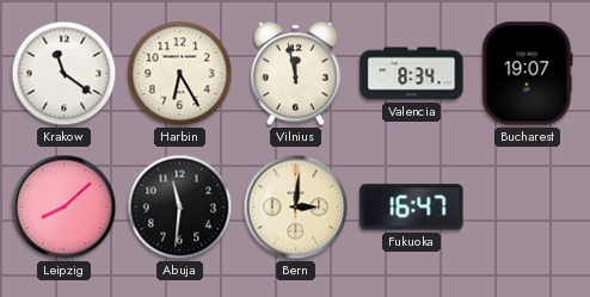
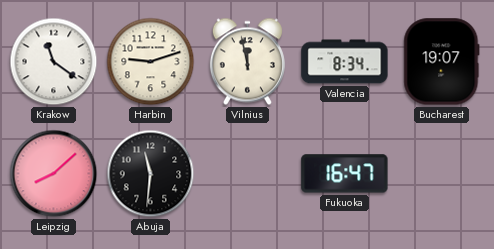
Harbin: 6:25 -> 9:12
Bern: 3:01 -> none
